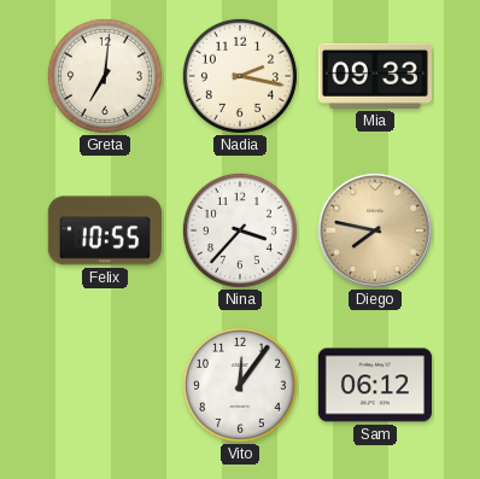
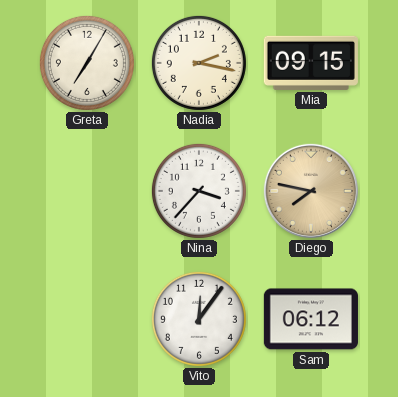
Greta: 7:01 -> 7:05
Mia: 09:33 -> 09:15
Felix: 10:55 -> none
